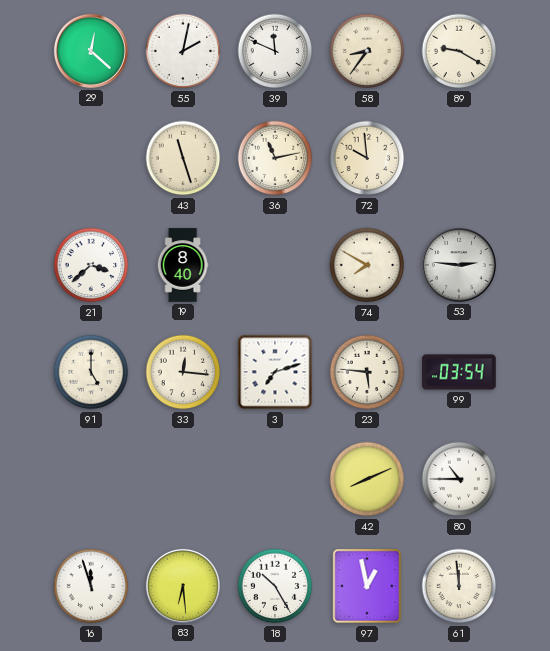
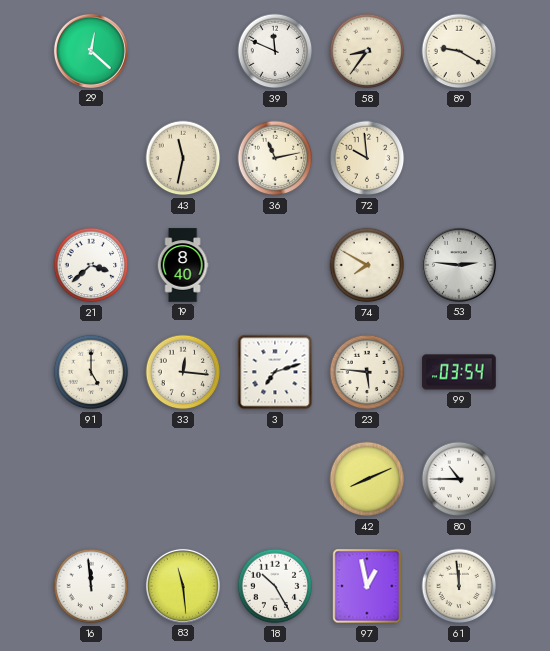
55: 2:02 -> none
43: 11:27 -> 11:32
16: 11:57 -> 11:59
83: 6:29 -> 11:29
